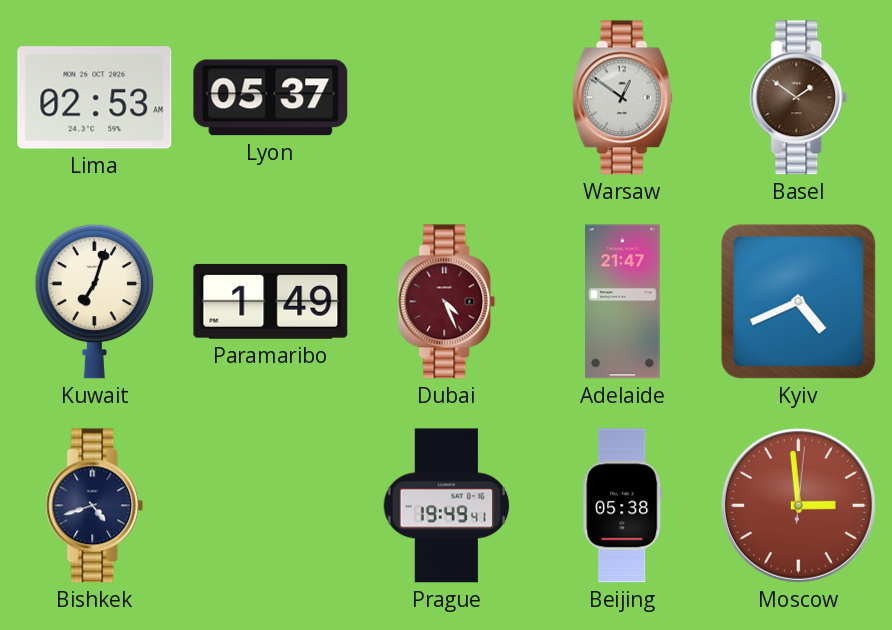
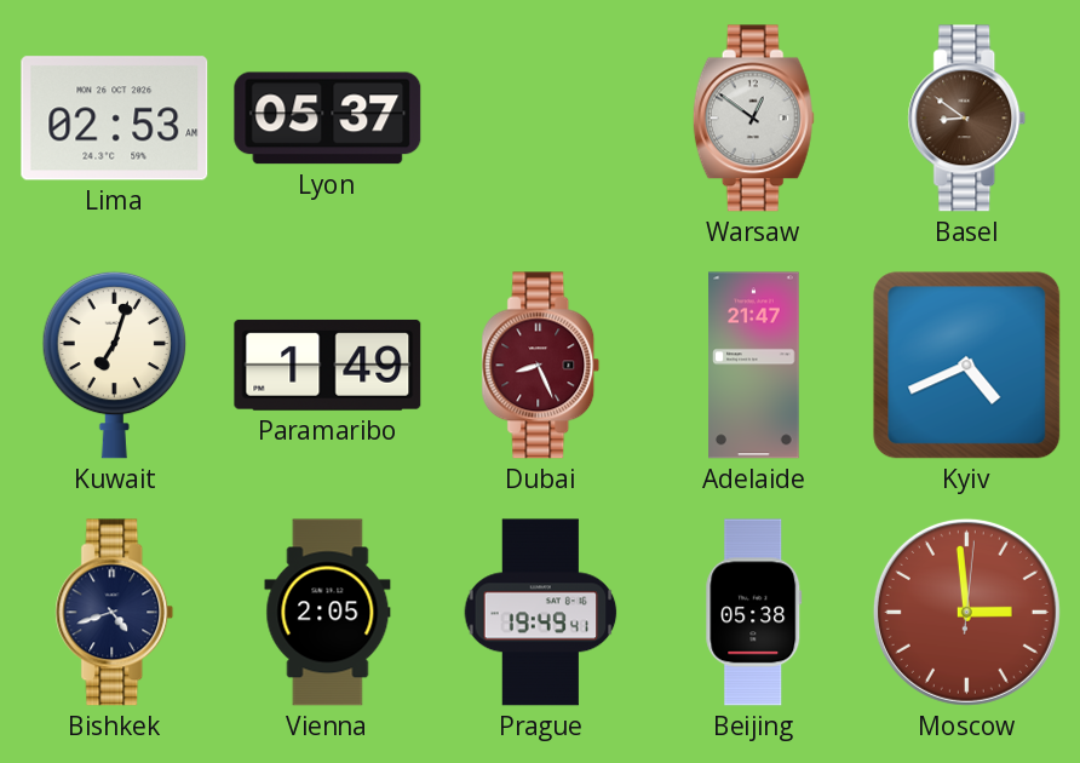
Basel: 1:51 -> 8:51
Dubai: 4:26 -> 8:26
Vienna: none -> 2:05
